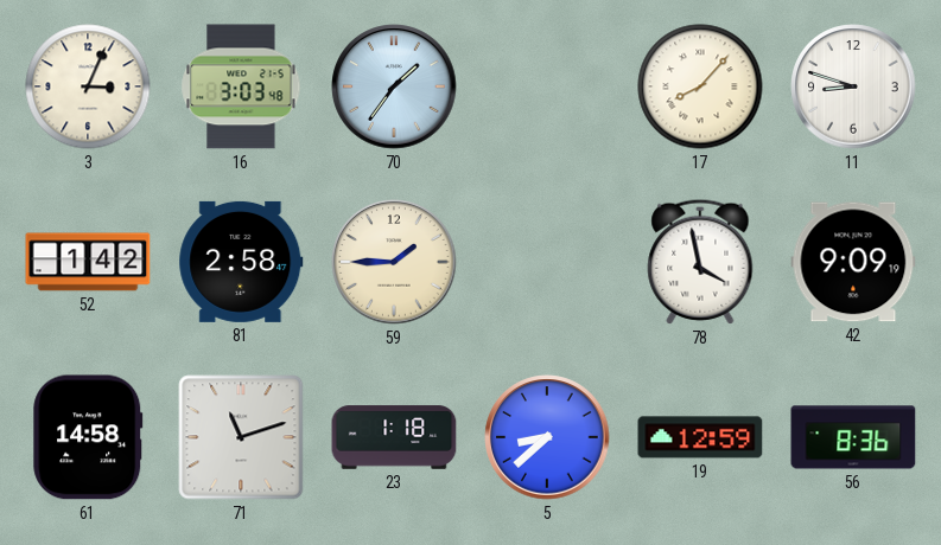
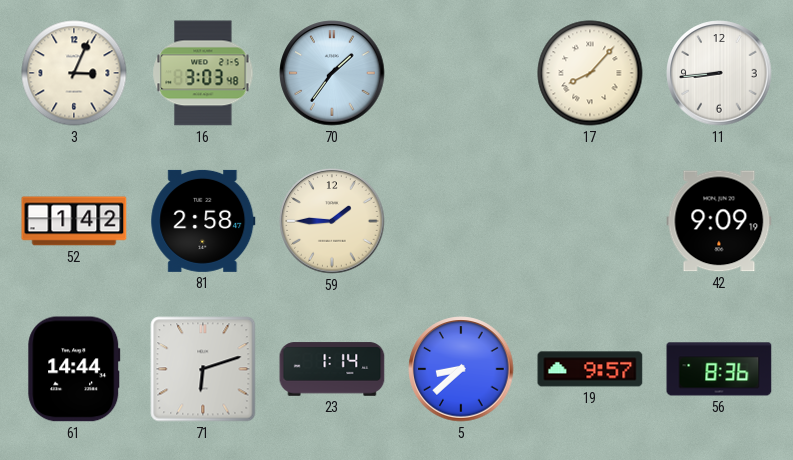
11: 8:48 -> 8:44
78: 3:58 -> none
61: 14:58 -> 14:44
71: 11:12 -> 6:12
23: 1:18 -> 1:14
19: 12:59 -> 9:57
